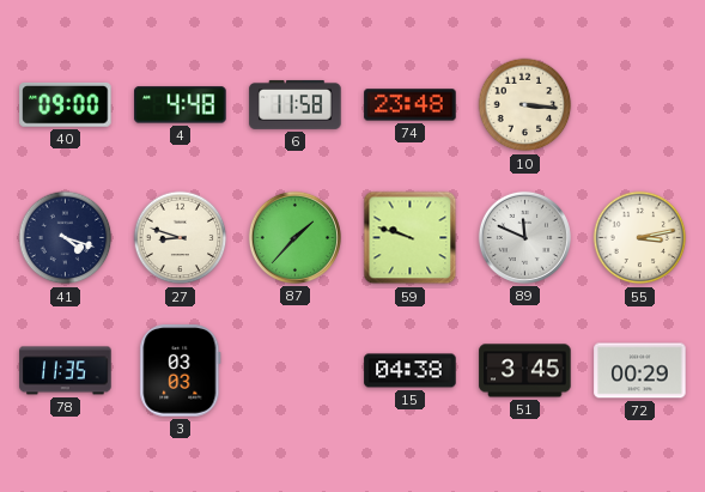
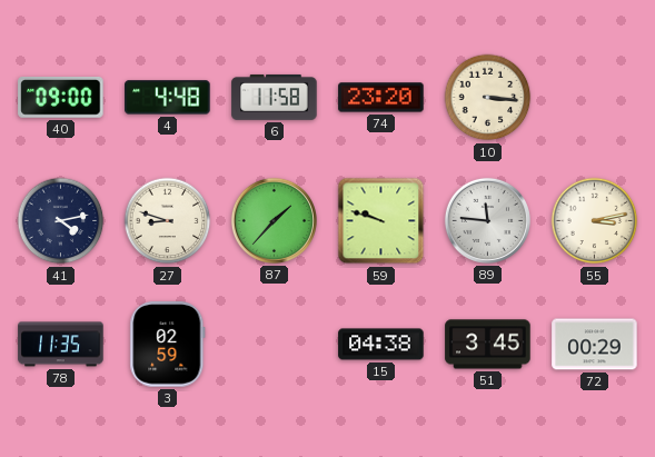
74: 23:48 -> 23:20
41: 4:18 -> 4:13
89: 11:49 -> 11:46
3: 03:03 -> 02:59
